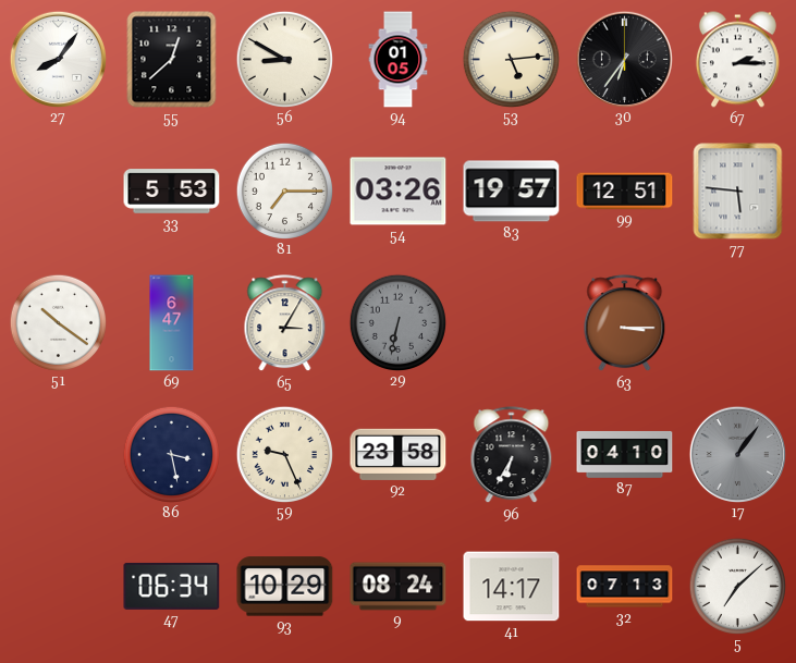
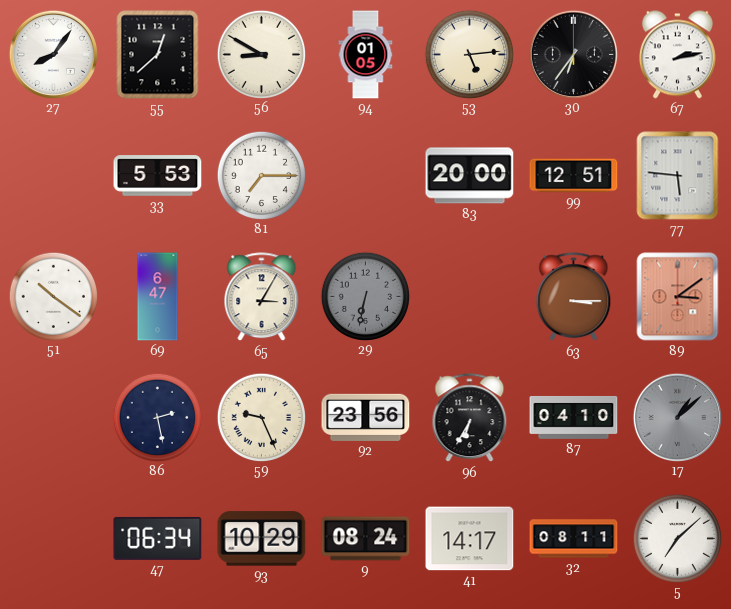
67: 2:15 -> 2:13
54: 03:26 -> none
83: 19:57 -> 20:00
89: none -> 3:09
86: 3:28 -> 2:28
92: 23:58 -> 23:56
17: 1:06 -> 1:08
32: 07:13 -> 08:11
